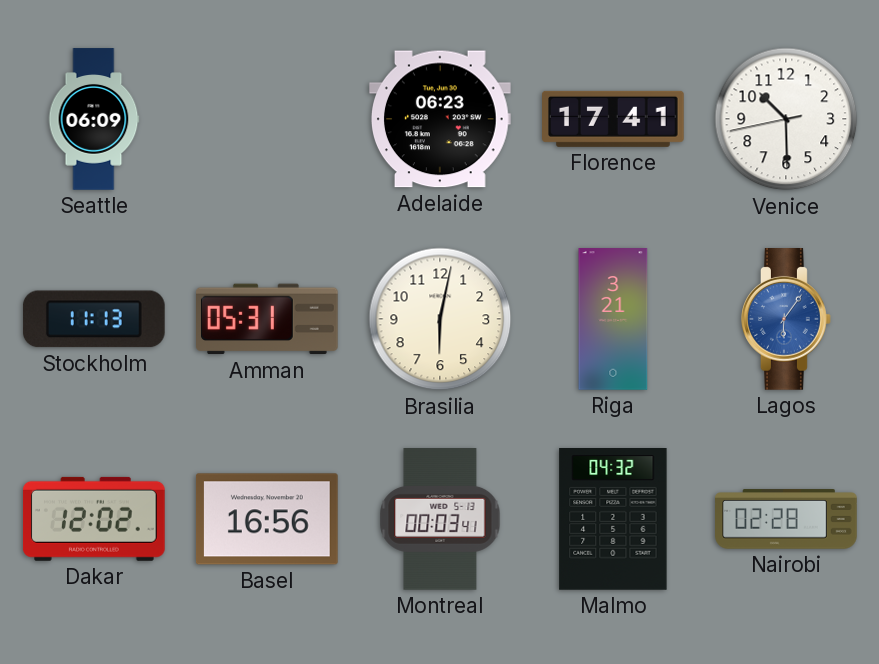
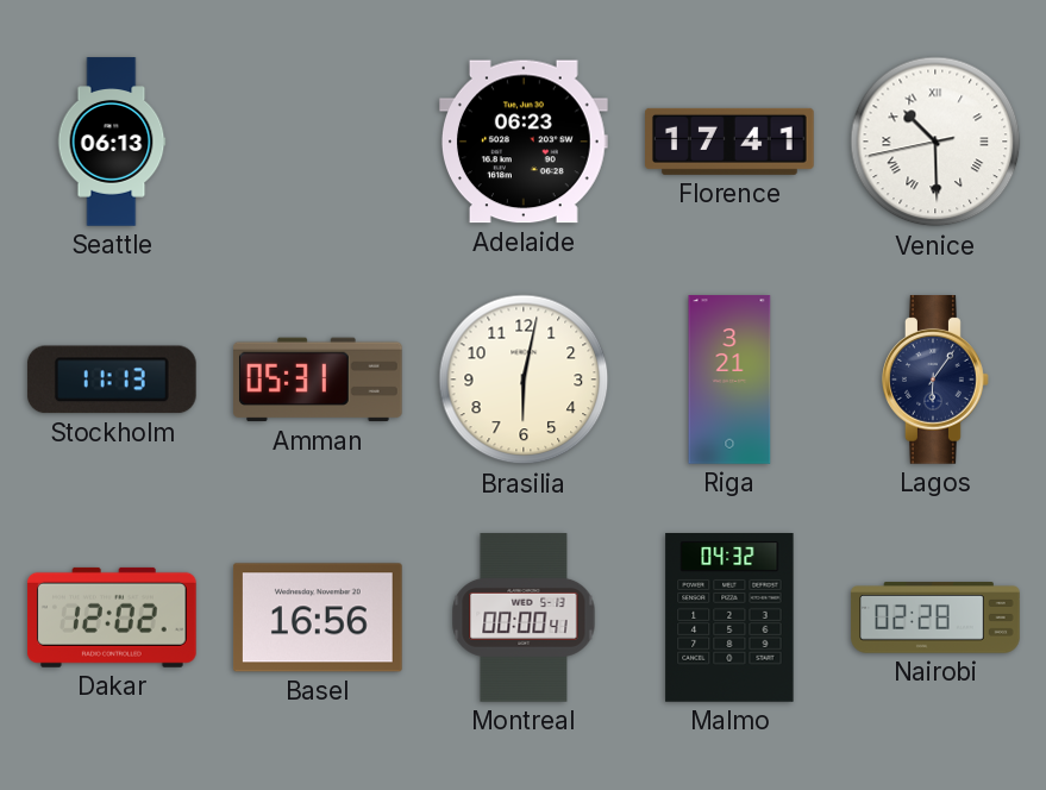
Seattle: 06:09 -> 06:13
Venice numerals: Arabic -> Roman
Lagos dial: blue -> navy
Montreal: 00:03 -> 00:00
